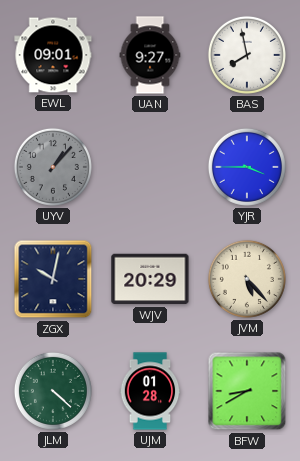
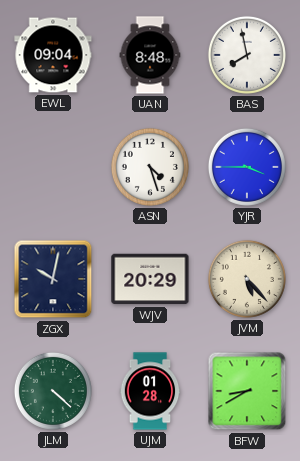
EWL: 09:01 -> 09:04
UAN: 9:27 -> 8:48
UYV: 1:07 -> none
ASN: none -> 4:27
